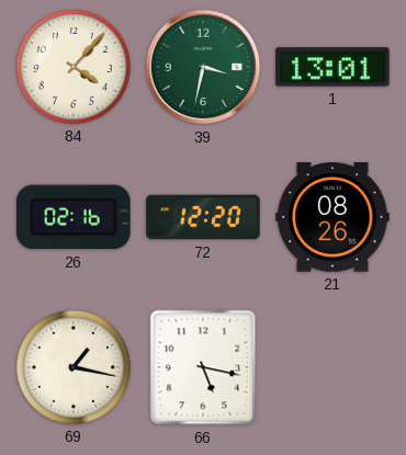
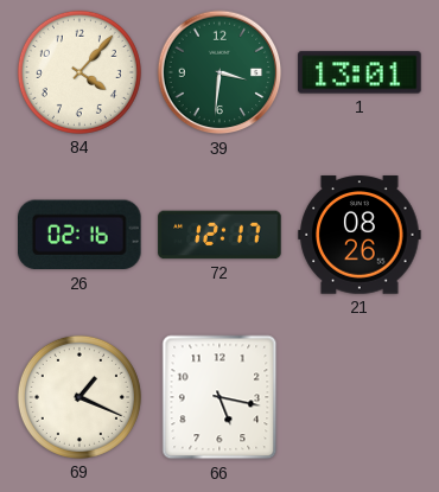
39: 3:32 -> 3:31
72: 12:20 -> 12:17
69: 1:17 -> 1:19
